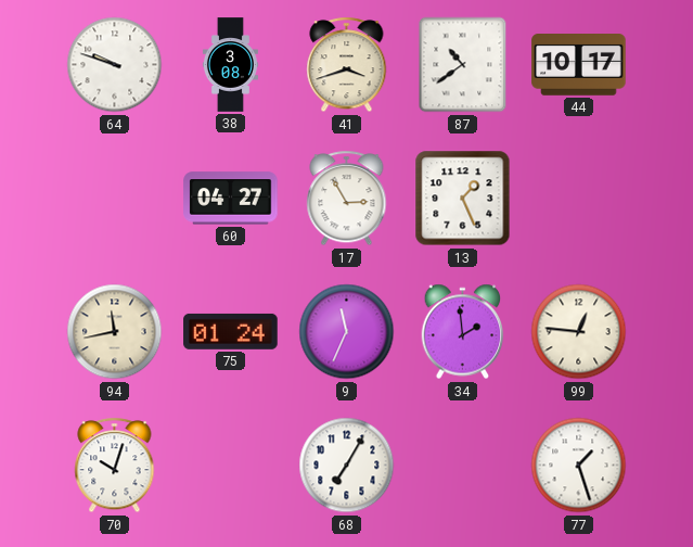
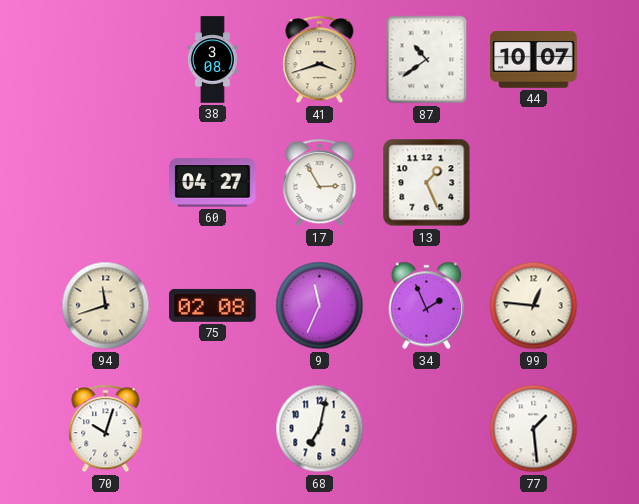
64: 9:48 -> none
44: 10:17 -> 10:07
94: 11:43 -> 11:42
75: 01:24 -> 02:08
34: 1:59 -> 1:56
68: 7:05 -> 7:02
77: 1:27 -> 1:29
